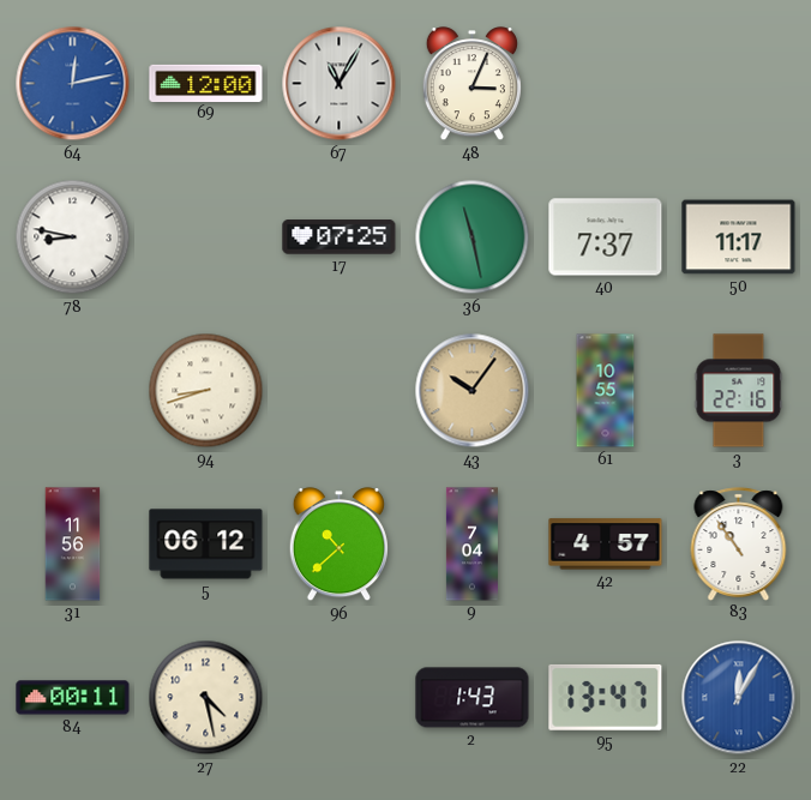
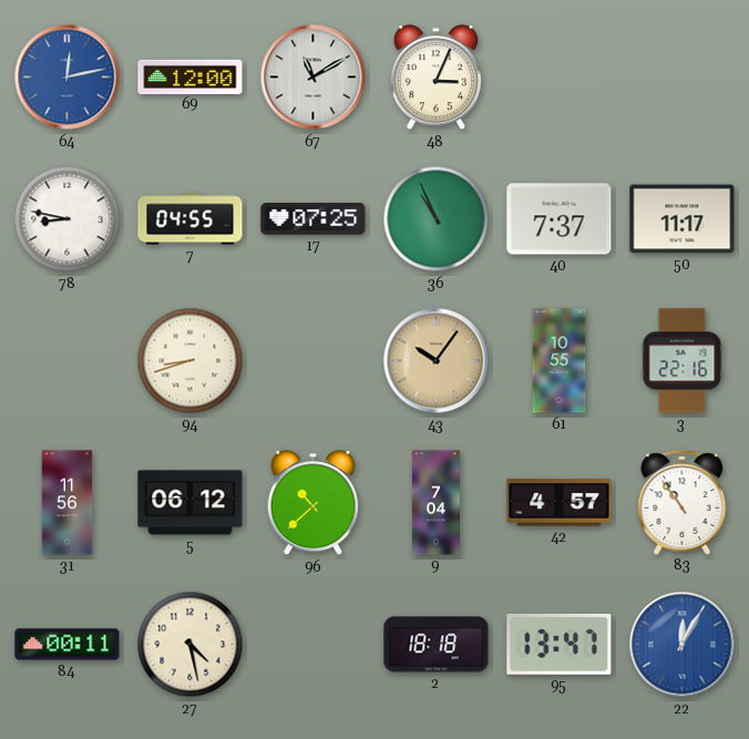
67: 11:05 -> 11:10
7: none -> 04:55
36: 11:28 -> 10:56
2: 1:43 -> 18:18
